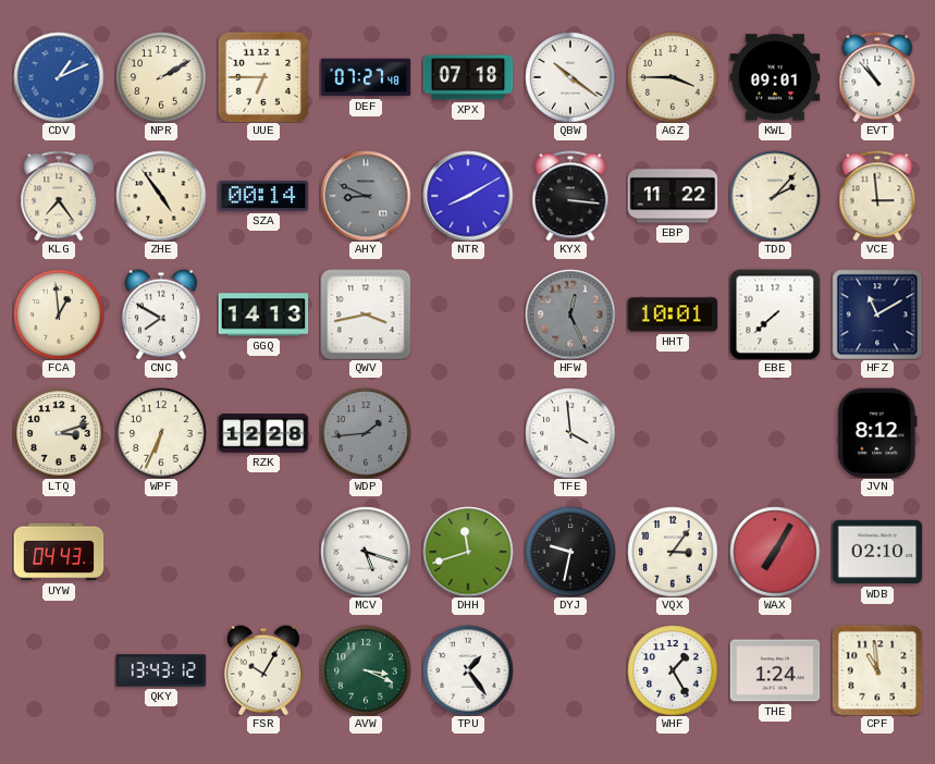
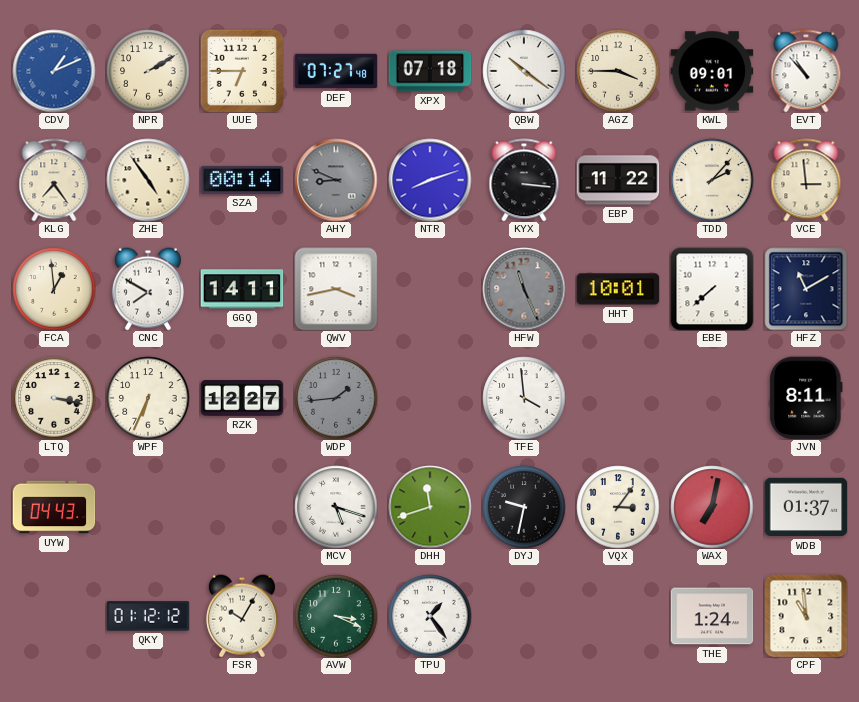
NTR: 8:10 -> 8:12
GGQ: 14:13 -> 14:11
HFW: 12:26 -> 11:26
LTQ: 3:12 -> 3:17
RZK: 12:28 -> 12:27
JVN: 8:12 -> 8:11
WAX: 7:05 -> 7:02
WDB: 02:10 -> 01:37
QKY: 13:43 -> 01:12
WHF: 1:25 -> none
